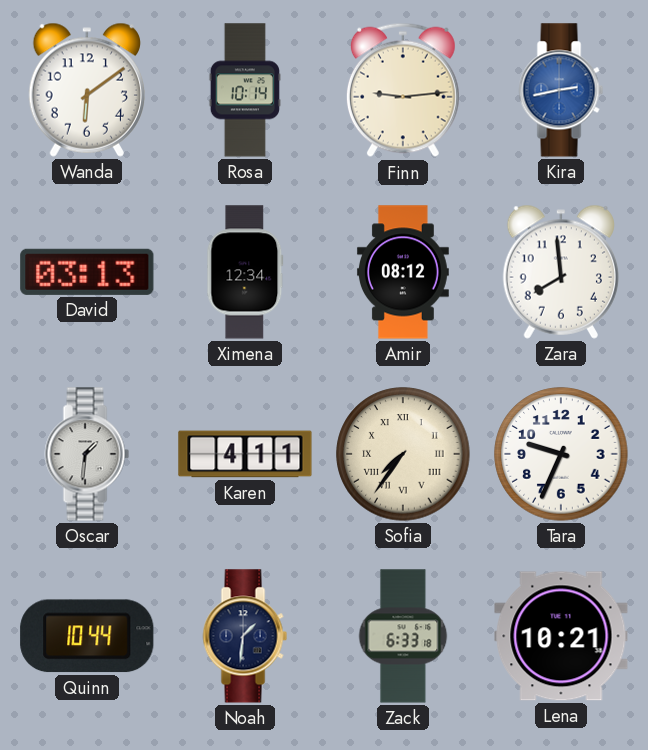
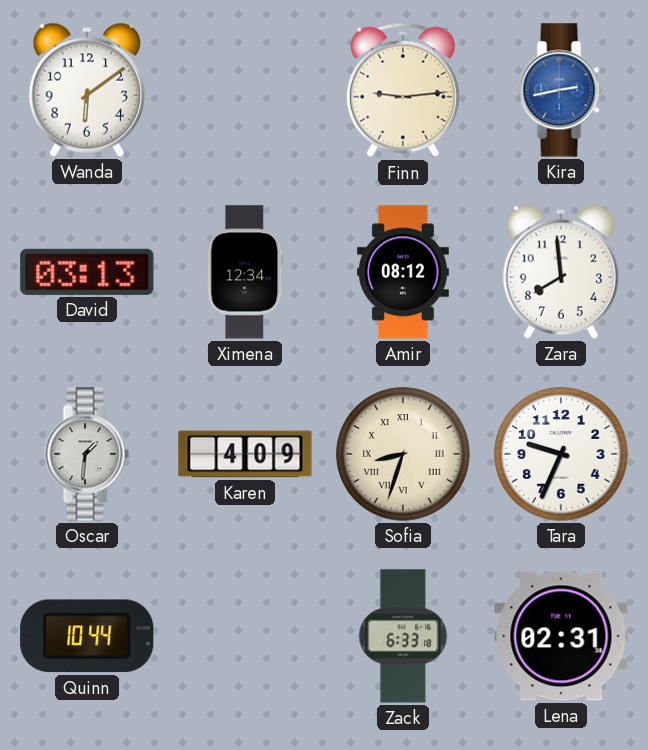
Rosa: 10:14 -> none
Karen: 4:11 -> 4:09
Sofia: 7:36 -> 8:33
Noah: 1:31 -> none
Lena: 10:21 -> 02:31
